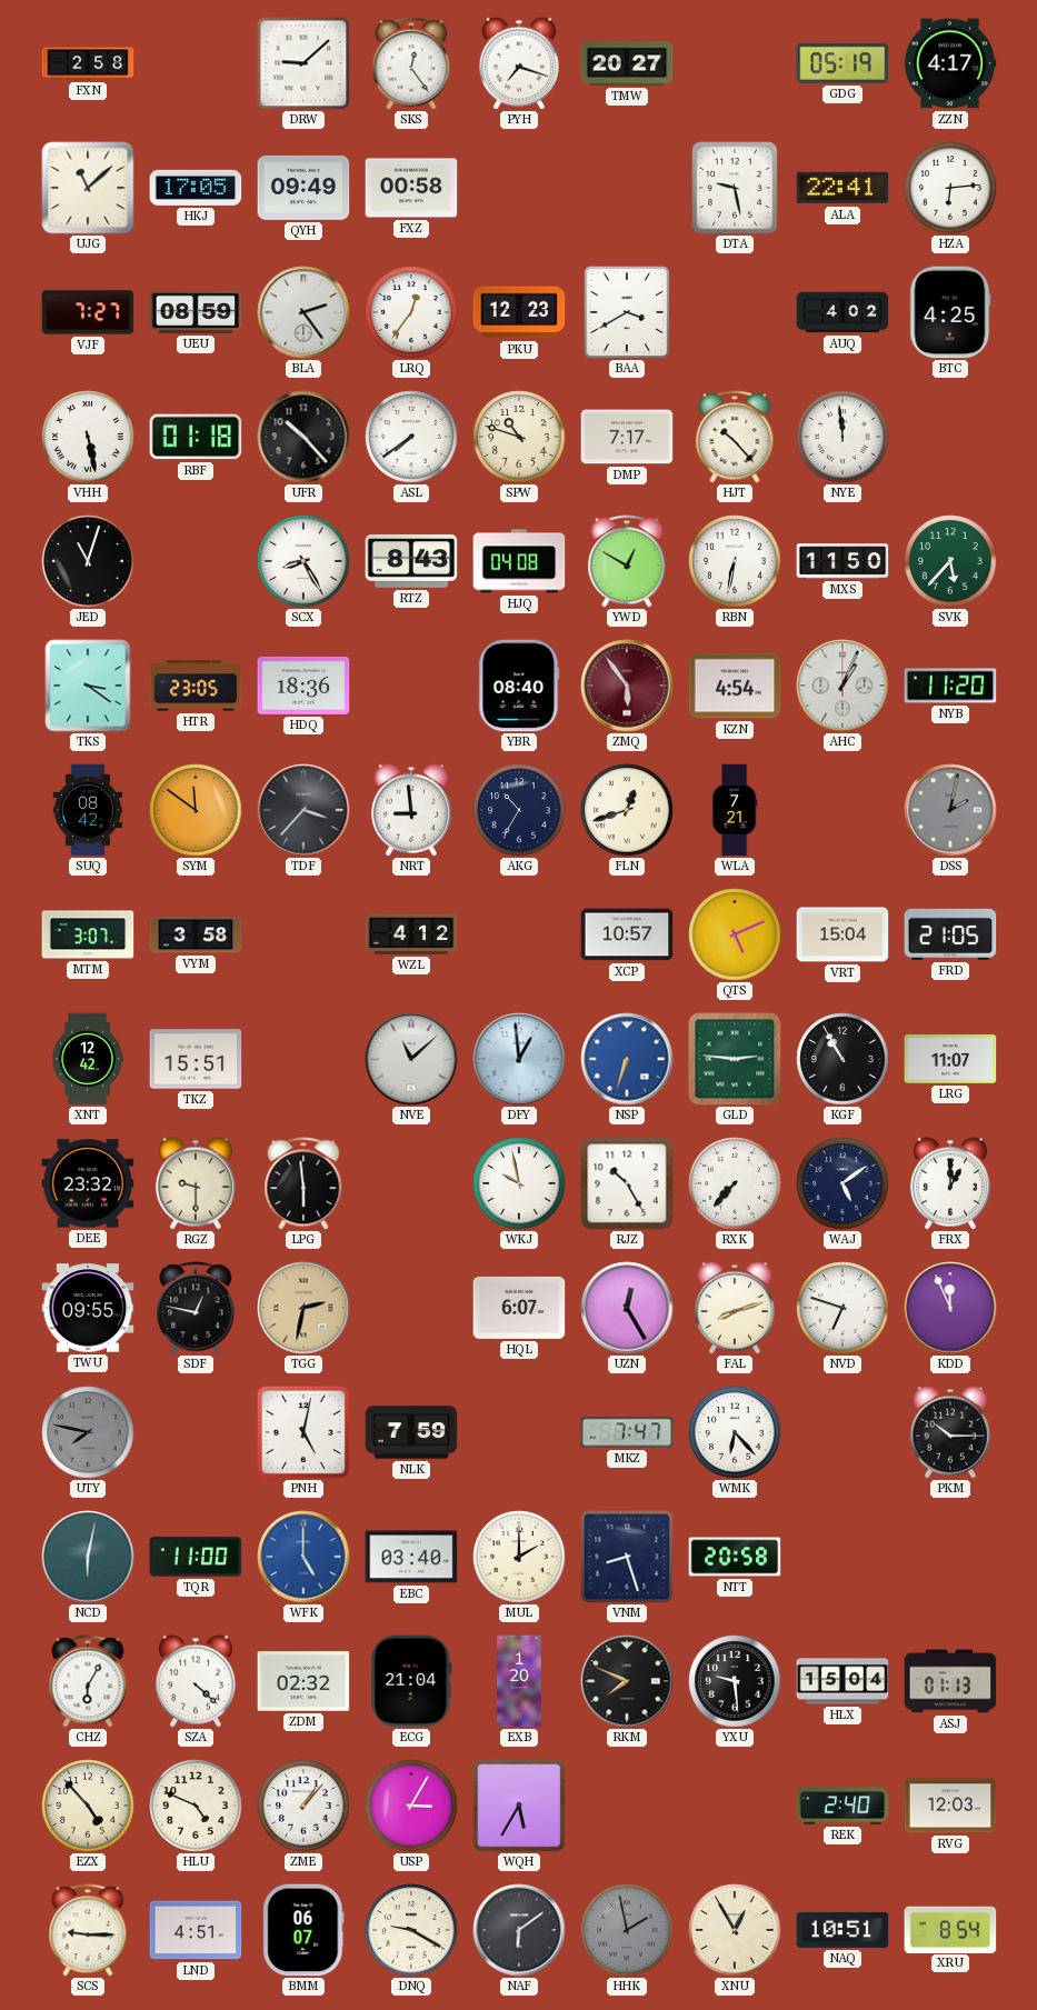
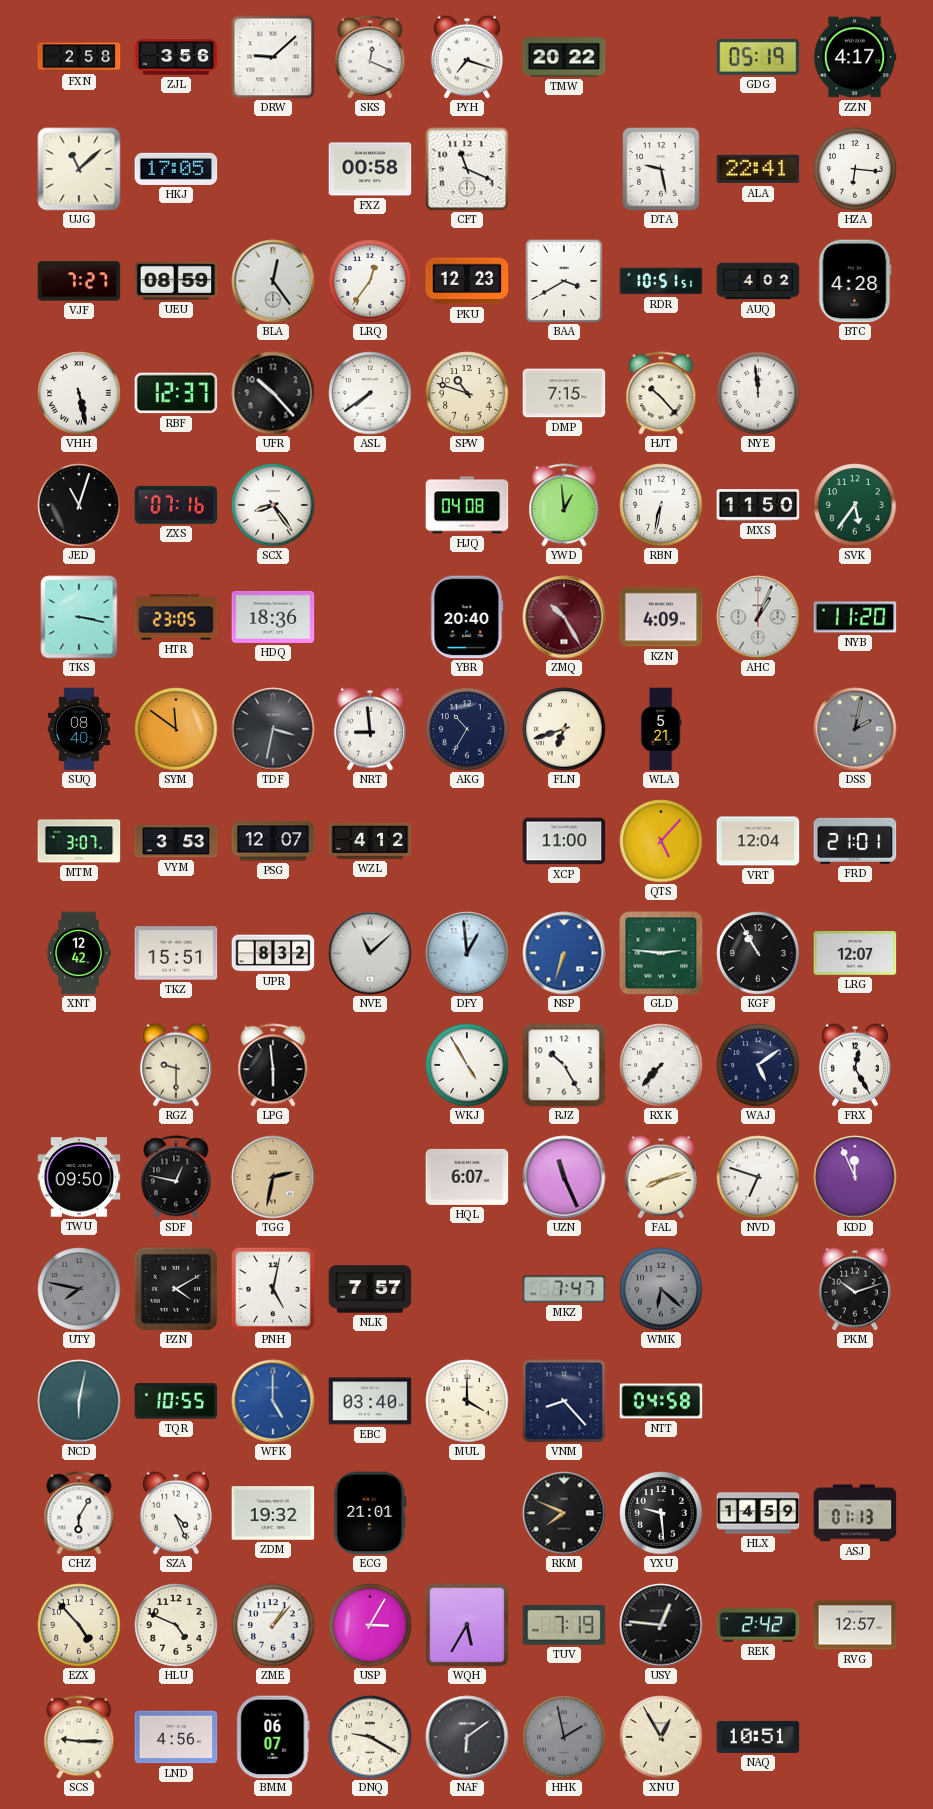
ZJL: none -> 3:56
SKS: 12:24 -> 12:19
TMW: 20:27 -> 20:22
QYH: 09:49 -> none
CFT: none -> 11:19
HZA: 6:14 -> 6:16
BLA: 2:24 -> 12:24
RDR: none -> 10:51
BTC: 4:25 -> 4:28
RBF: 01:18 -> 12:37
DMP: 7:17 -> 7:15
ZXS: none -> 07:16
SCX: 8:25 -> 8:24
RTZ: 8:43 -> none
YWD: 12:50 -> 12:59
SVK: 5:37 -> 5:36
TKS: 3:21 -> 3:17
YBR: 08:40 -> 20:40
ZMQ: 5:54 -> 10:25
KZN: 4:54 -> 4:09
SUQ: 08:42 -> 08:40
TDF: 3:37 -> 3:32
FLN: 12:42 -> 6:42
WLA: 7:21 -> 5:21
VYM: 3:58 -> 3:53
PSG: none -> 12:07
XCP: 10:57 -> 11:00
QTS: 5:11 -> 5:07
VRT: 15:04 -> 12:04
FRD: 21:05 -> 21:01
UPR: none -> 8:32
LRG: 11:07 -> 12:07
DEE: 23:32 -> none
WKJ: 9:58 -> 4:55
FRX: 1:00 -> 12:25
TWU: 09:55 -> 09:50
UZN: 12:25 -> 11:26
PZN: none -> 4:10
NLK: 7:59 -> 7:57
WMK: 6:23 -> 6:22
WMK dial: white -> grey
PKM: 10:15 -> 10:12
TQR: 11:00 -> 10:55
MUL: 2:00 -> 4:00
VNM: 8:27 -> 8:23
NTT: 20:58 -> 04:58
SZA: 4:22 -> 4:26
ZDM: 02:32 -> 19:32
ECG: 21:04 -> 21:01
EXB: 1:20 -> none
HLX: 15:04 -> 14:59
TUV: none -> 7:19
USY: none -> 12:46
REK: 2:40 -> 2:42
RVG: 12:03 -> 12:57
LND: 4:51 -> 4:56
XRU: 8:54 -> none
